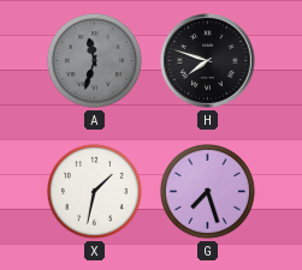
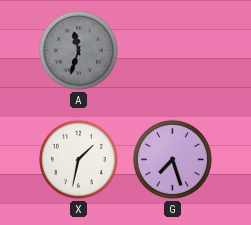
H: 7:48 -> none
